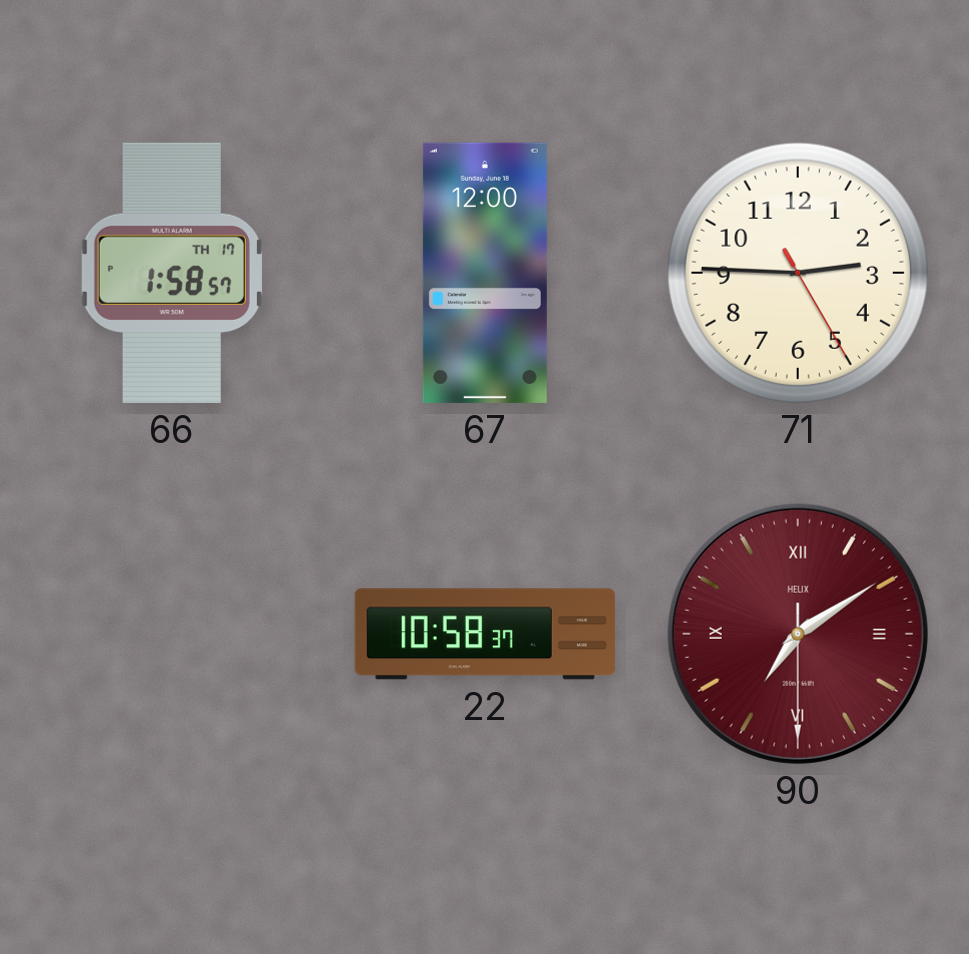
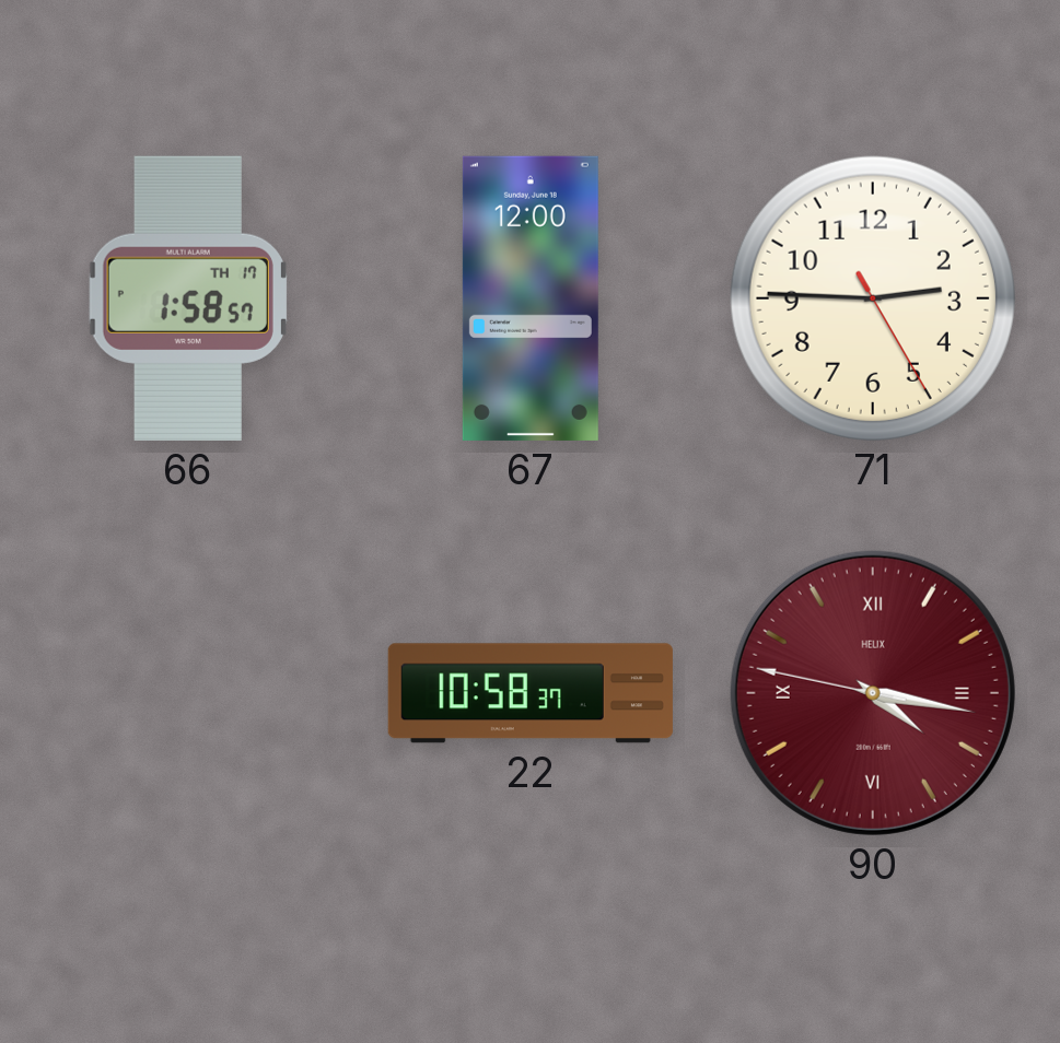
90: 7:09 -> 4:16
